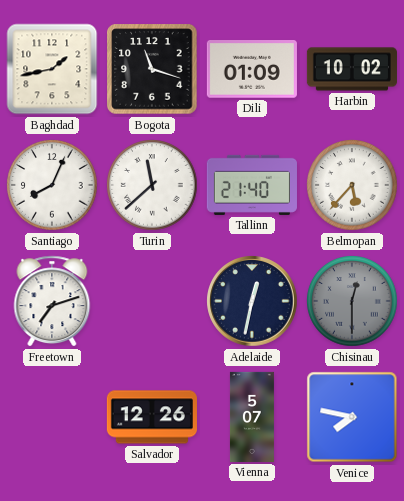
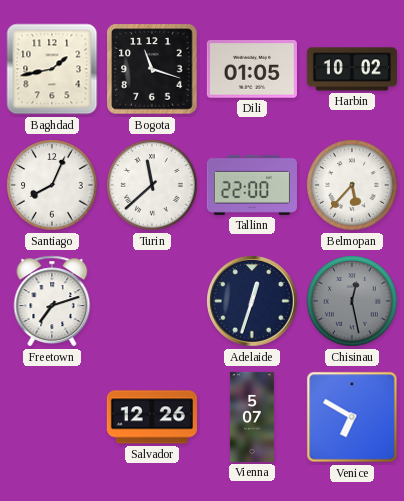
Dili: 01:09 -> 01:05
Tallinn: 21:40 -> 22:00
Adelaide: 12:32 -> 12:33
Chisinau: 12:30 -> 12:28
Venice: 7:47 -> 6:50
